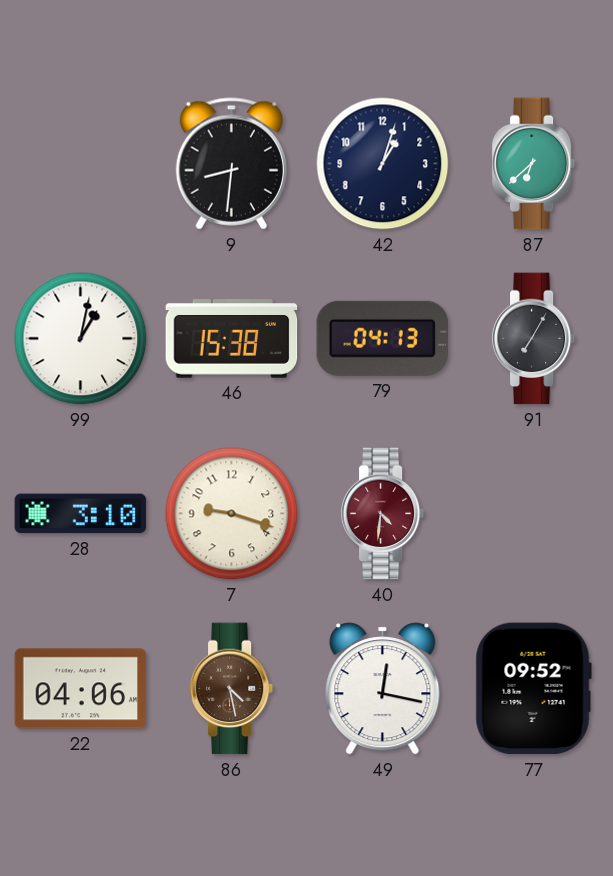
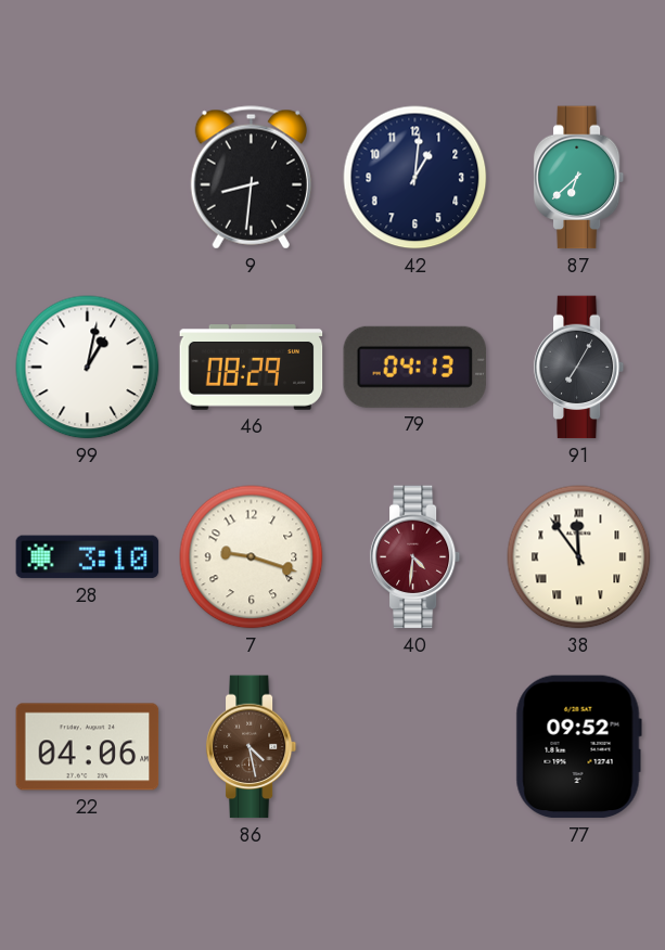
42: 1:03 -> 1:01
46: 15:38 -> 08:29
38: none -> 11:54
49: 12:17 -> none
